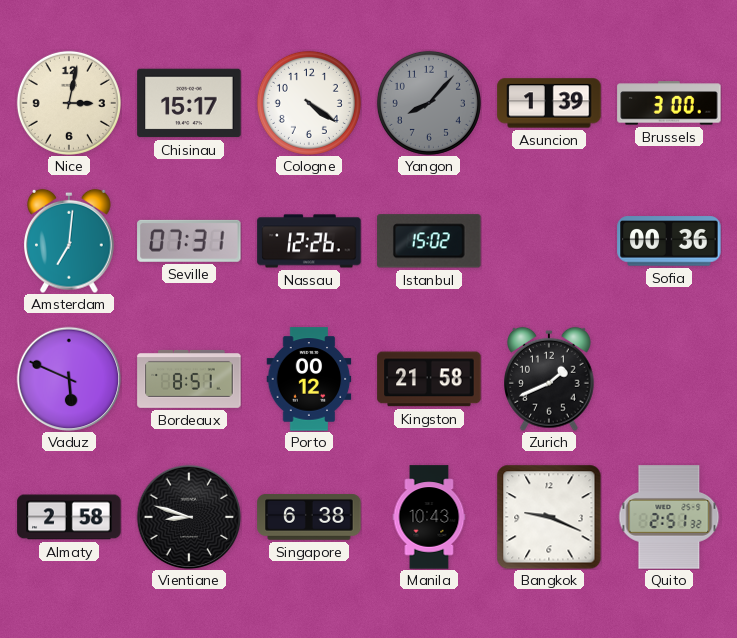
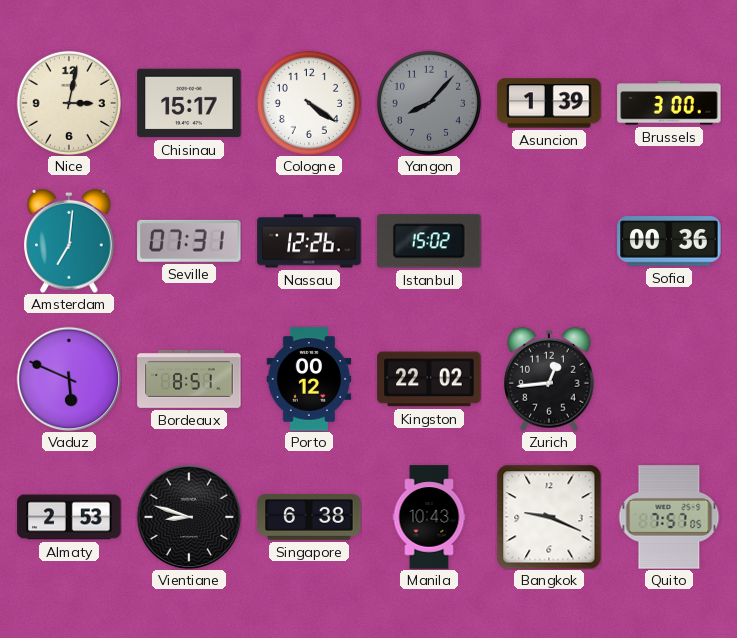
Kingston: 21:58 -> 22:02
Zurich: 1:41 -> 12:44
Almaty: 2:58 -> 2:53
Quito: 2:51 -> 7:57
